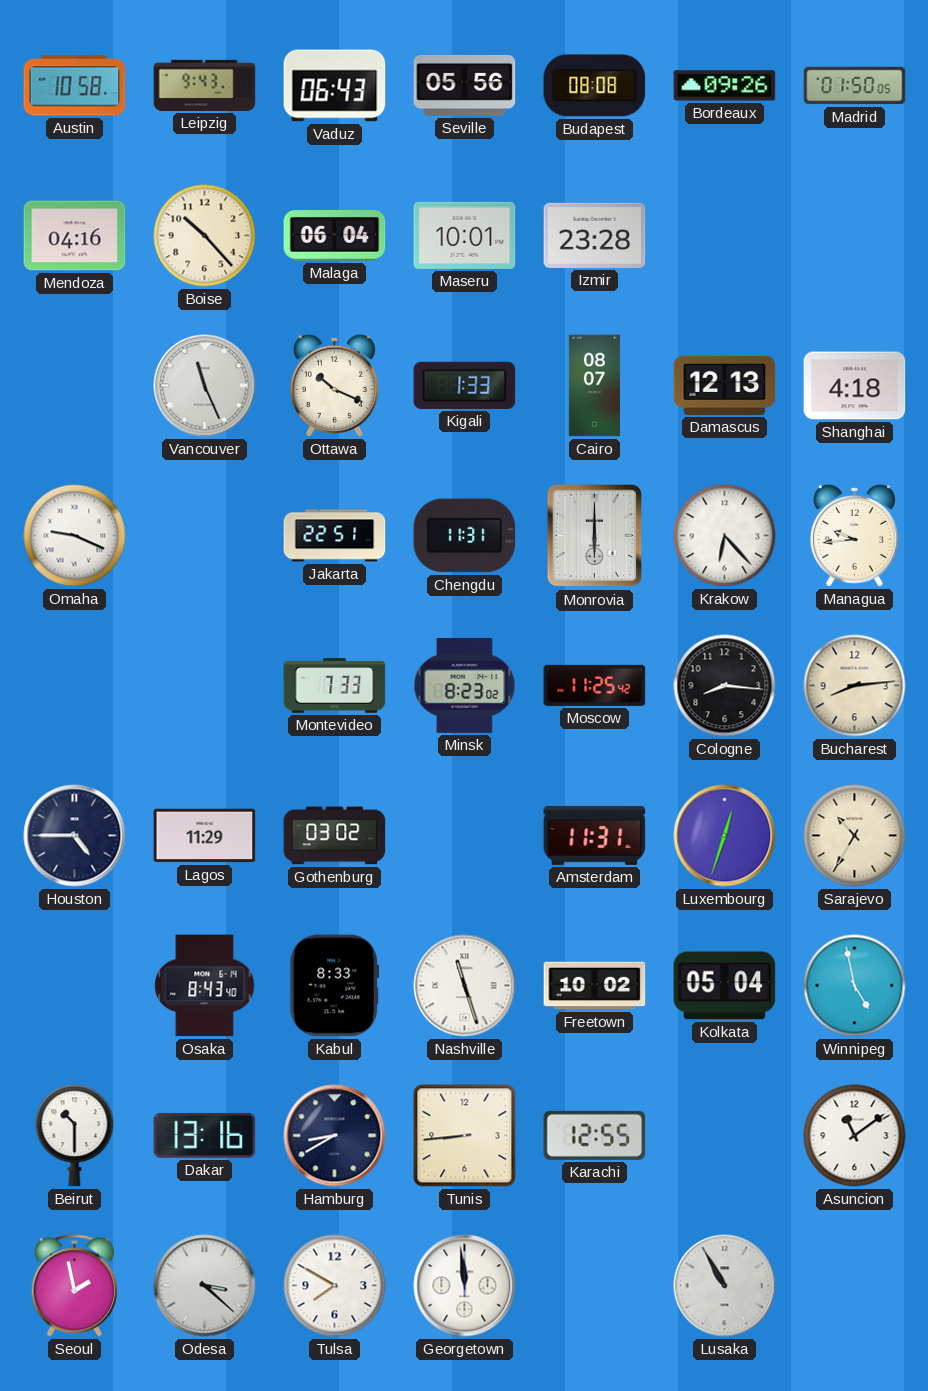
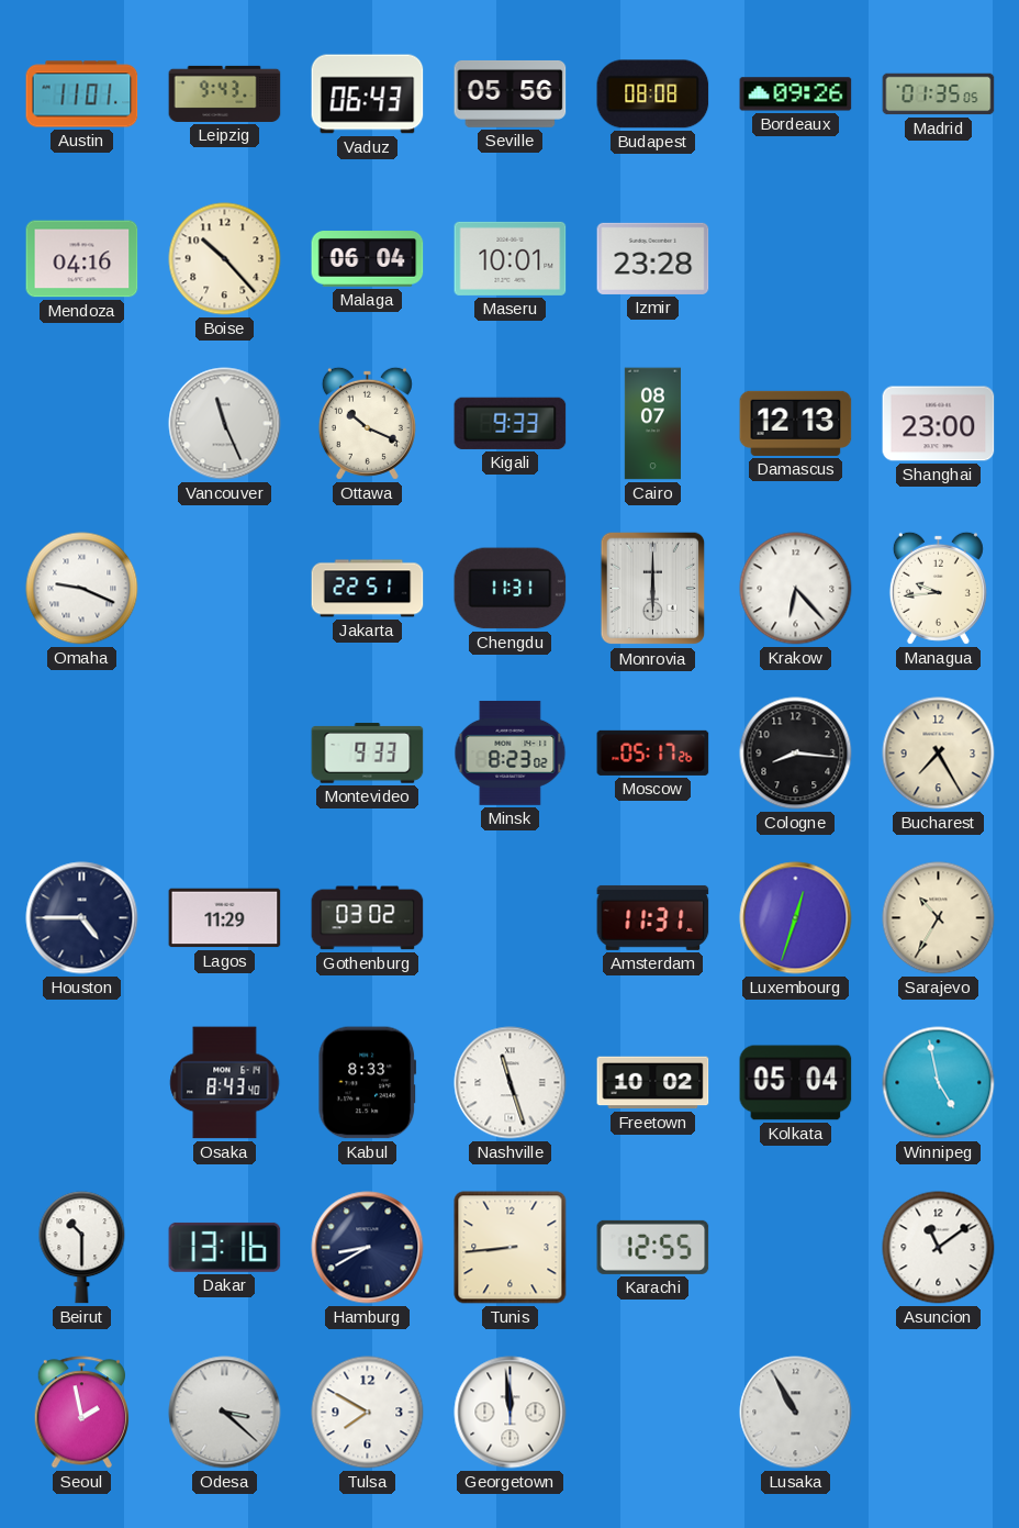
Austin: 10:58 -> 11:01
Madrid: 01:50 -> 01:35
Kigali: 1:33 -> 9:33
Shanghai: 4:18 -> 23:00
Montevideo: 7:33 -> 9:33
Moscow: 11:25 -> 05:17
Bucharest: 8:14 -> 7:25
